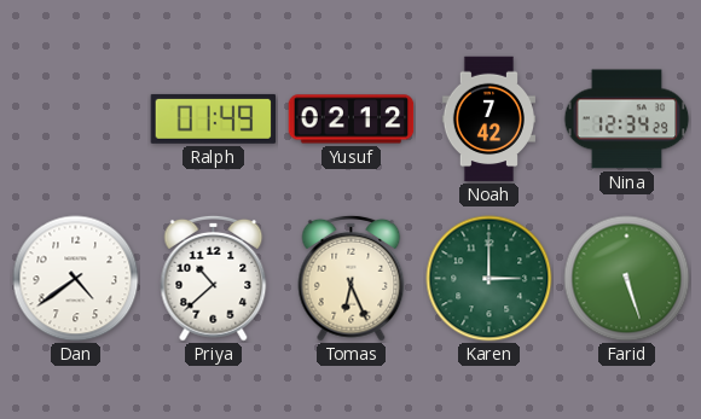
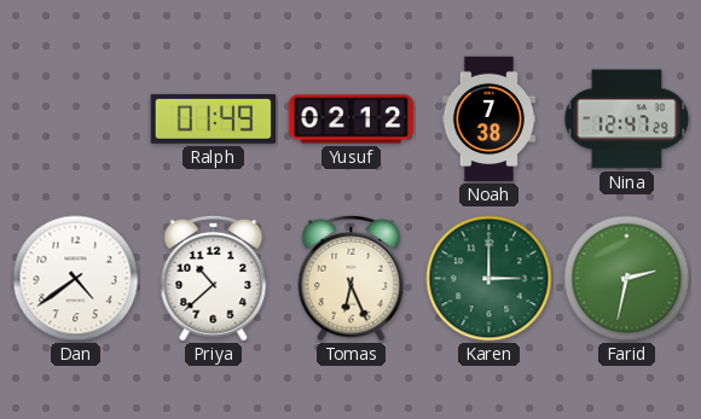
Noah: 7:42 -> 7:38
Nina: 12:34 -> 12:47
Farid: 5:27 -> 2:32
